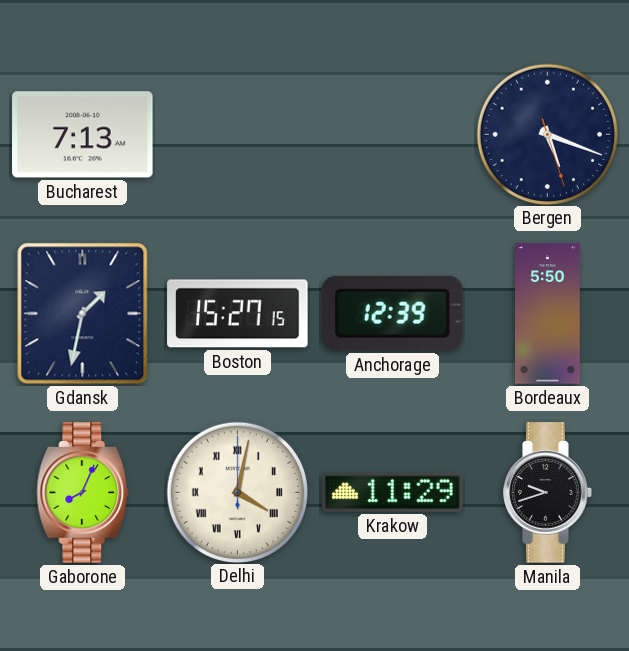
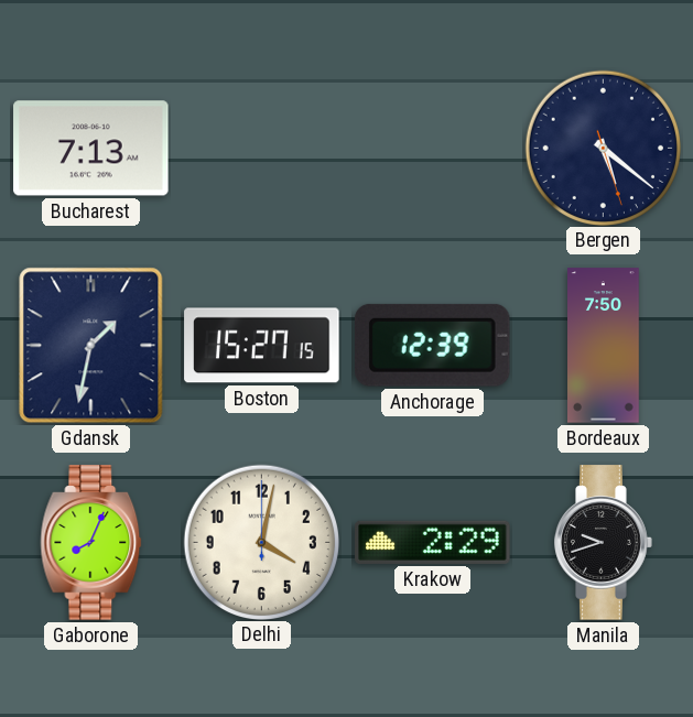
Bergen: 5:18 -> 5:21
Bordeaux: 5:50 -> 7:50
Delhi numerals: Roman -> Arabic
Krakow: 11:29 -> 2:29
